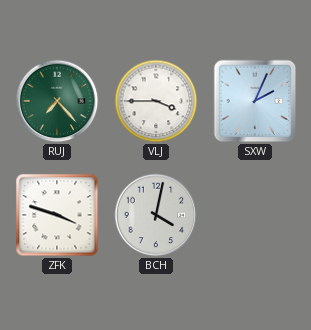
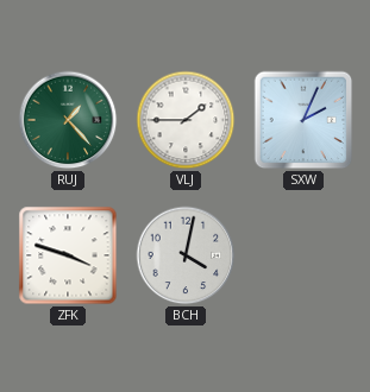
RUJ: 7:23 -> 1:23
VLJ: 3:45 -> 1:45
